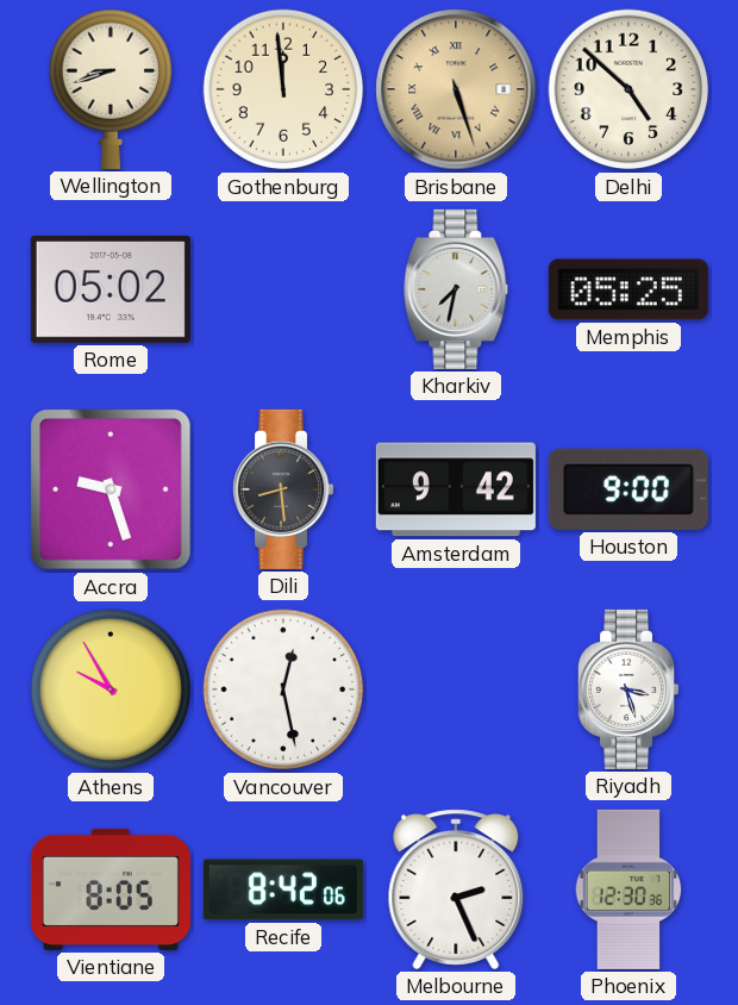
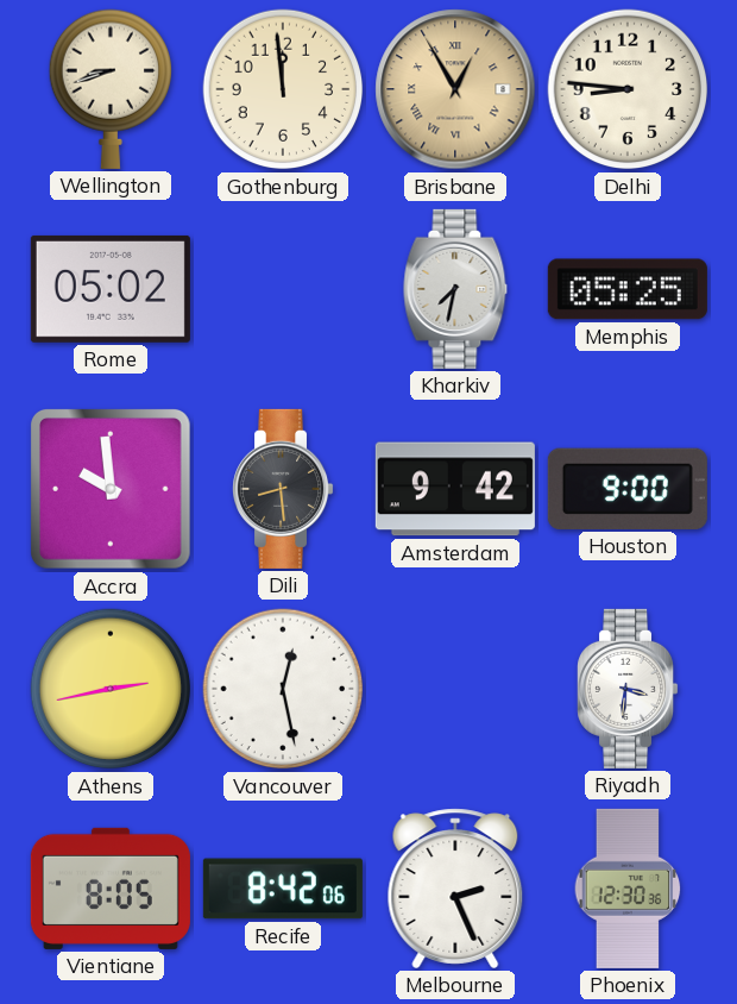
Brisbane: 5:27 -> 12:55
Delhi: 4:52 -> 8:46
Accra: 9:27 -> 9:59
Athens: 9:55 -> 2:43
Riyadh: 3:27 -> 3:31
